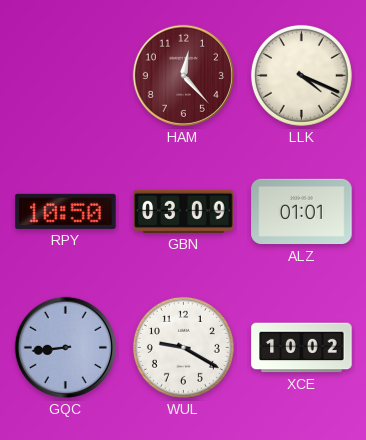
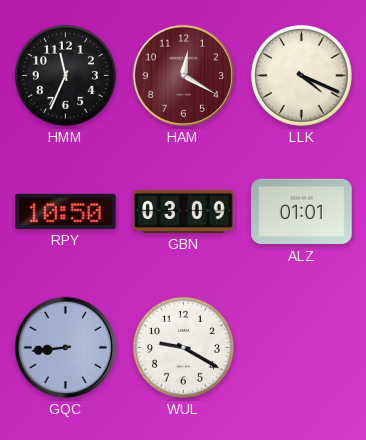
HMM: none -> 11:34
HAM: 12:23 -> 12:20
XCE: 10:02 -> none
